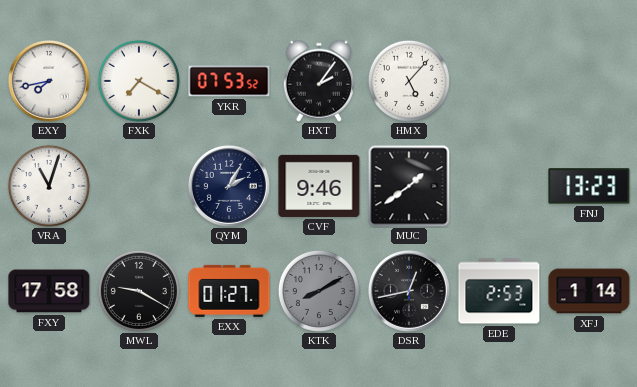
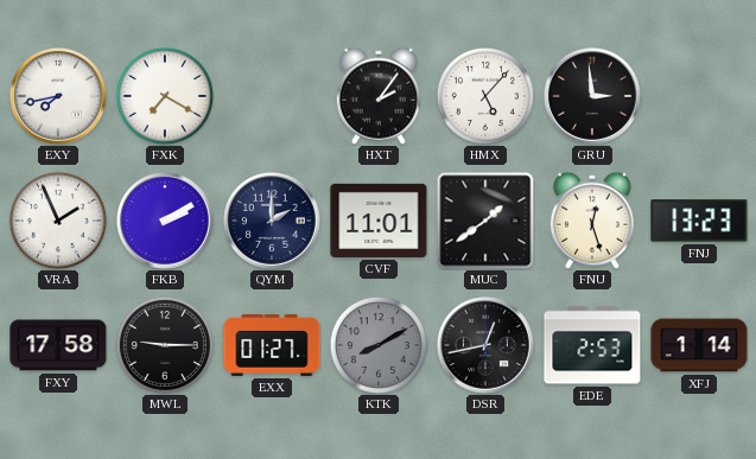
YKR: 07:53 -> none
GRU: none -> 2:59
VRA: 11:03 -> 1:56
FKB: none -> 2:10
QYM: 2:05 -> 2:00
CVF: 9:46 -> 11:01
FNU: none -> 12:27
MWL: 9:20 -> 9:15
